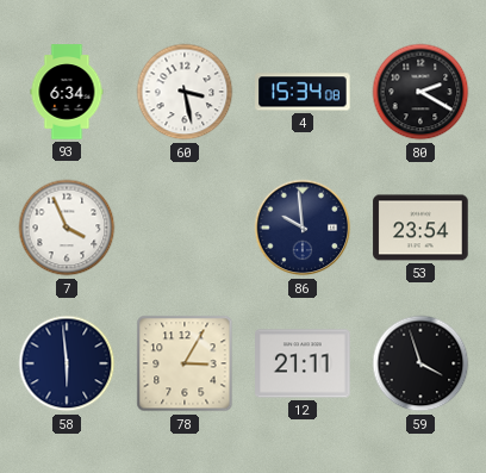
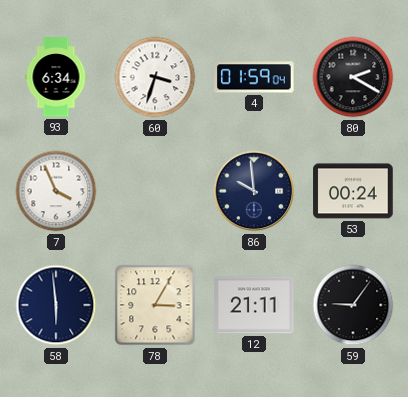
60: 3:28 -> 3:33
4: 15:34 -> 01:59
53: 23:54 -> 00:24
59: 3:57 -> 9:06
